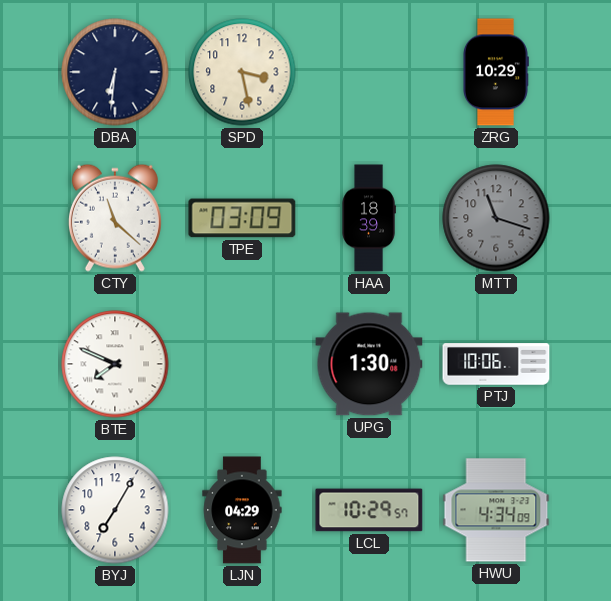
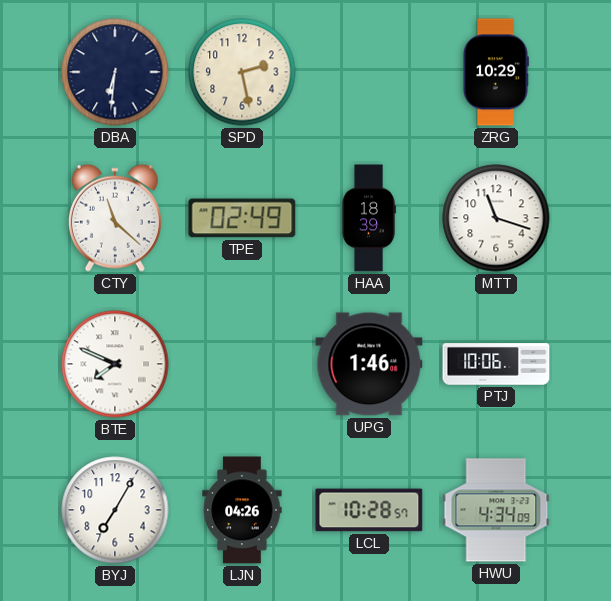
SPD: 3:28 -> 2:28
TPE: 03:09 -> 02:49
MTT dial: grey -> white
UPG: 1:30 -> 1:46
LJN: 04:29 -> 04:26
LCL: 10:29 -> 10:28
